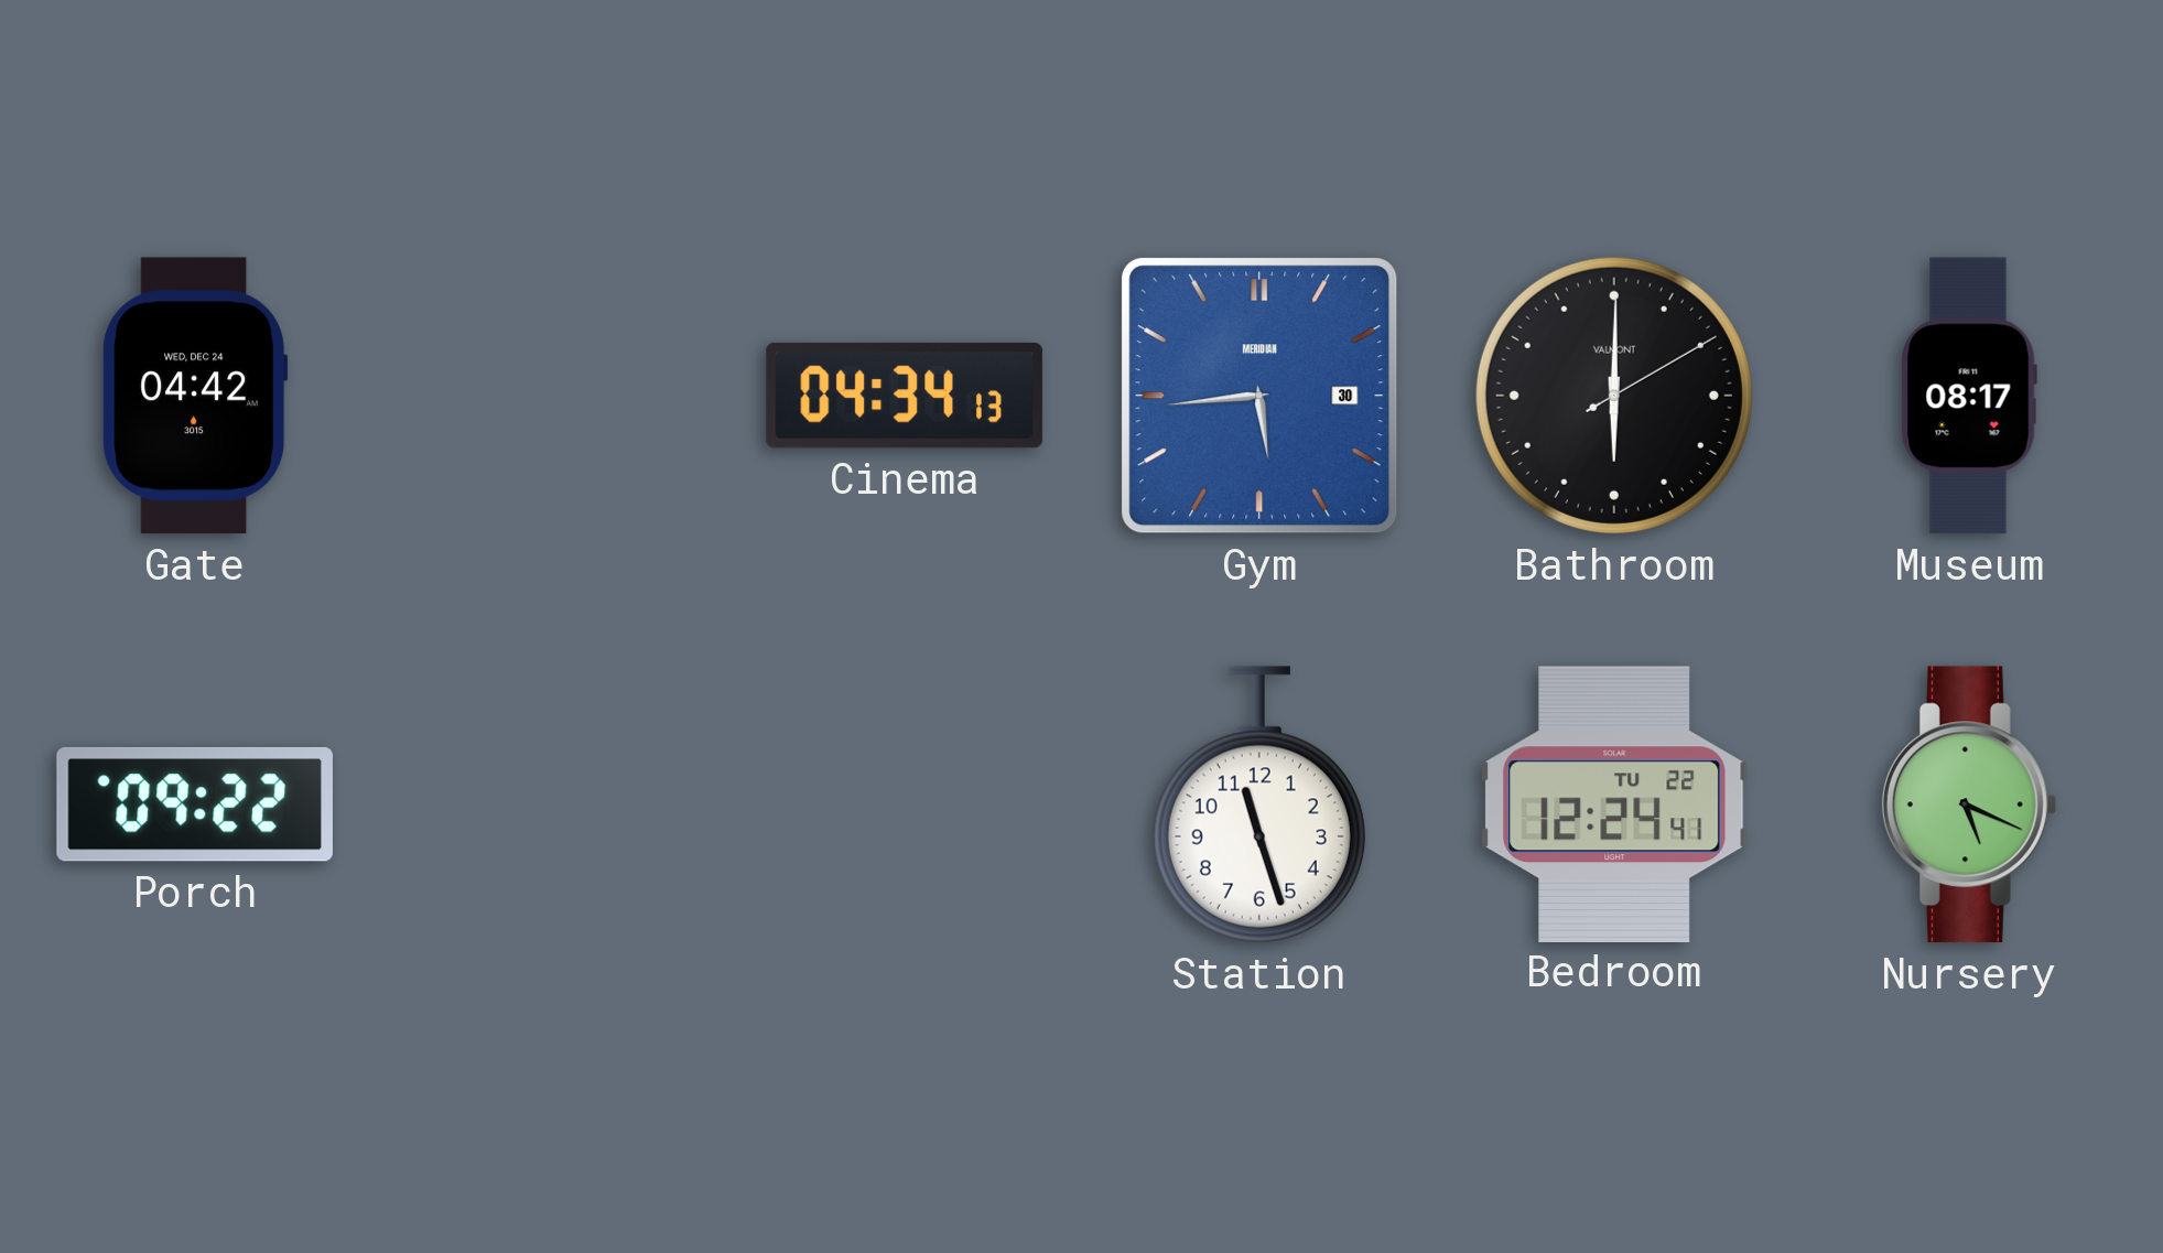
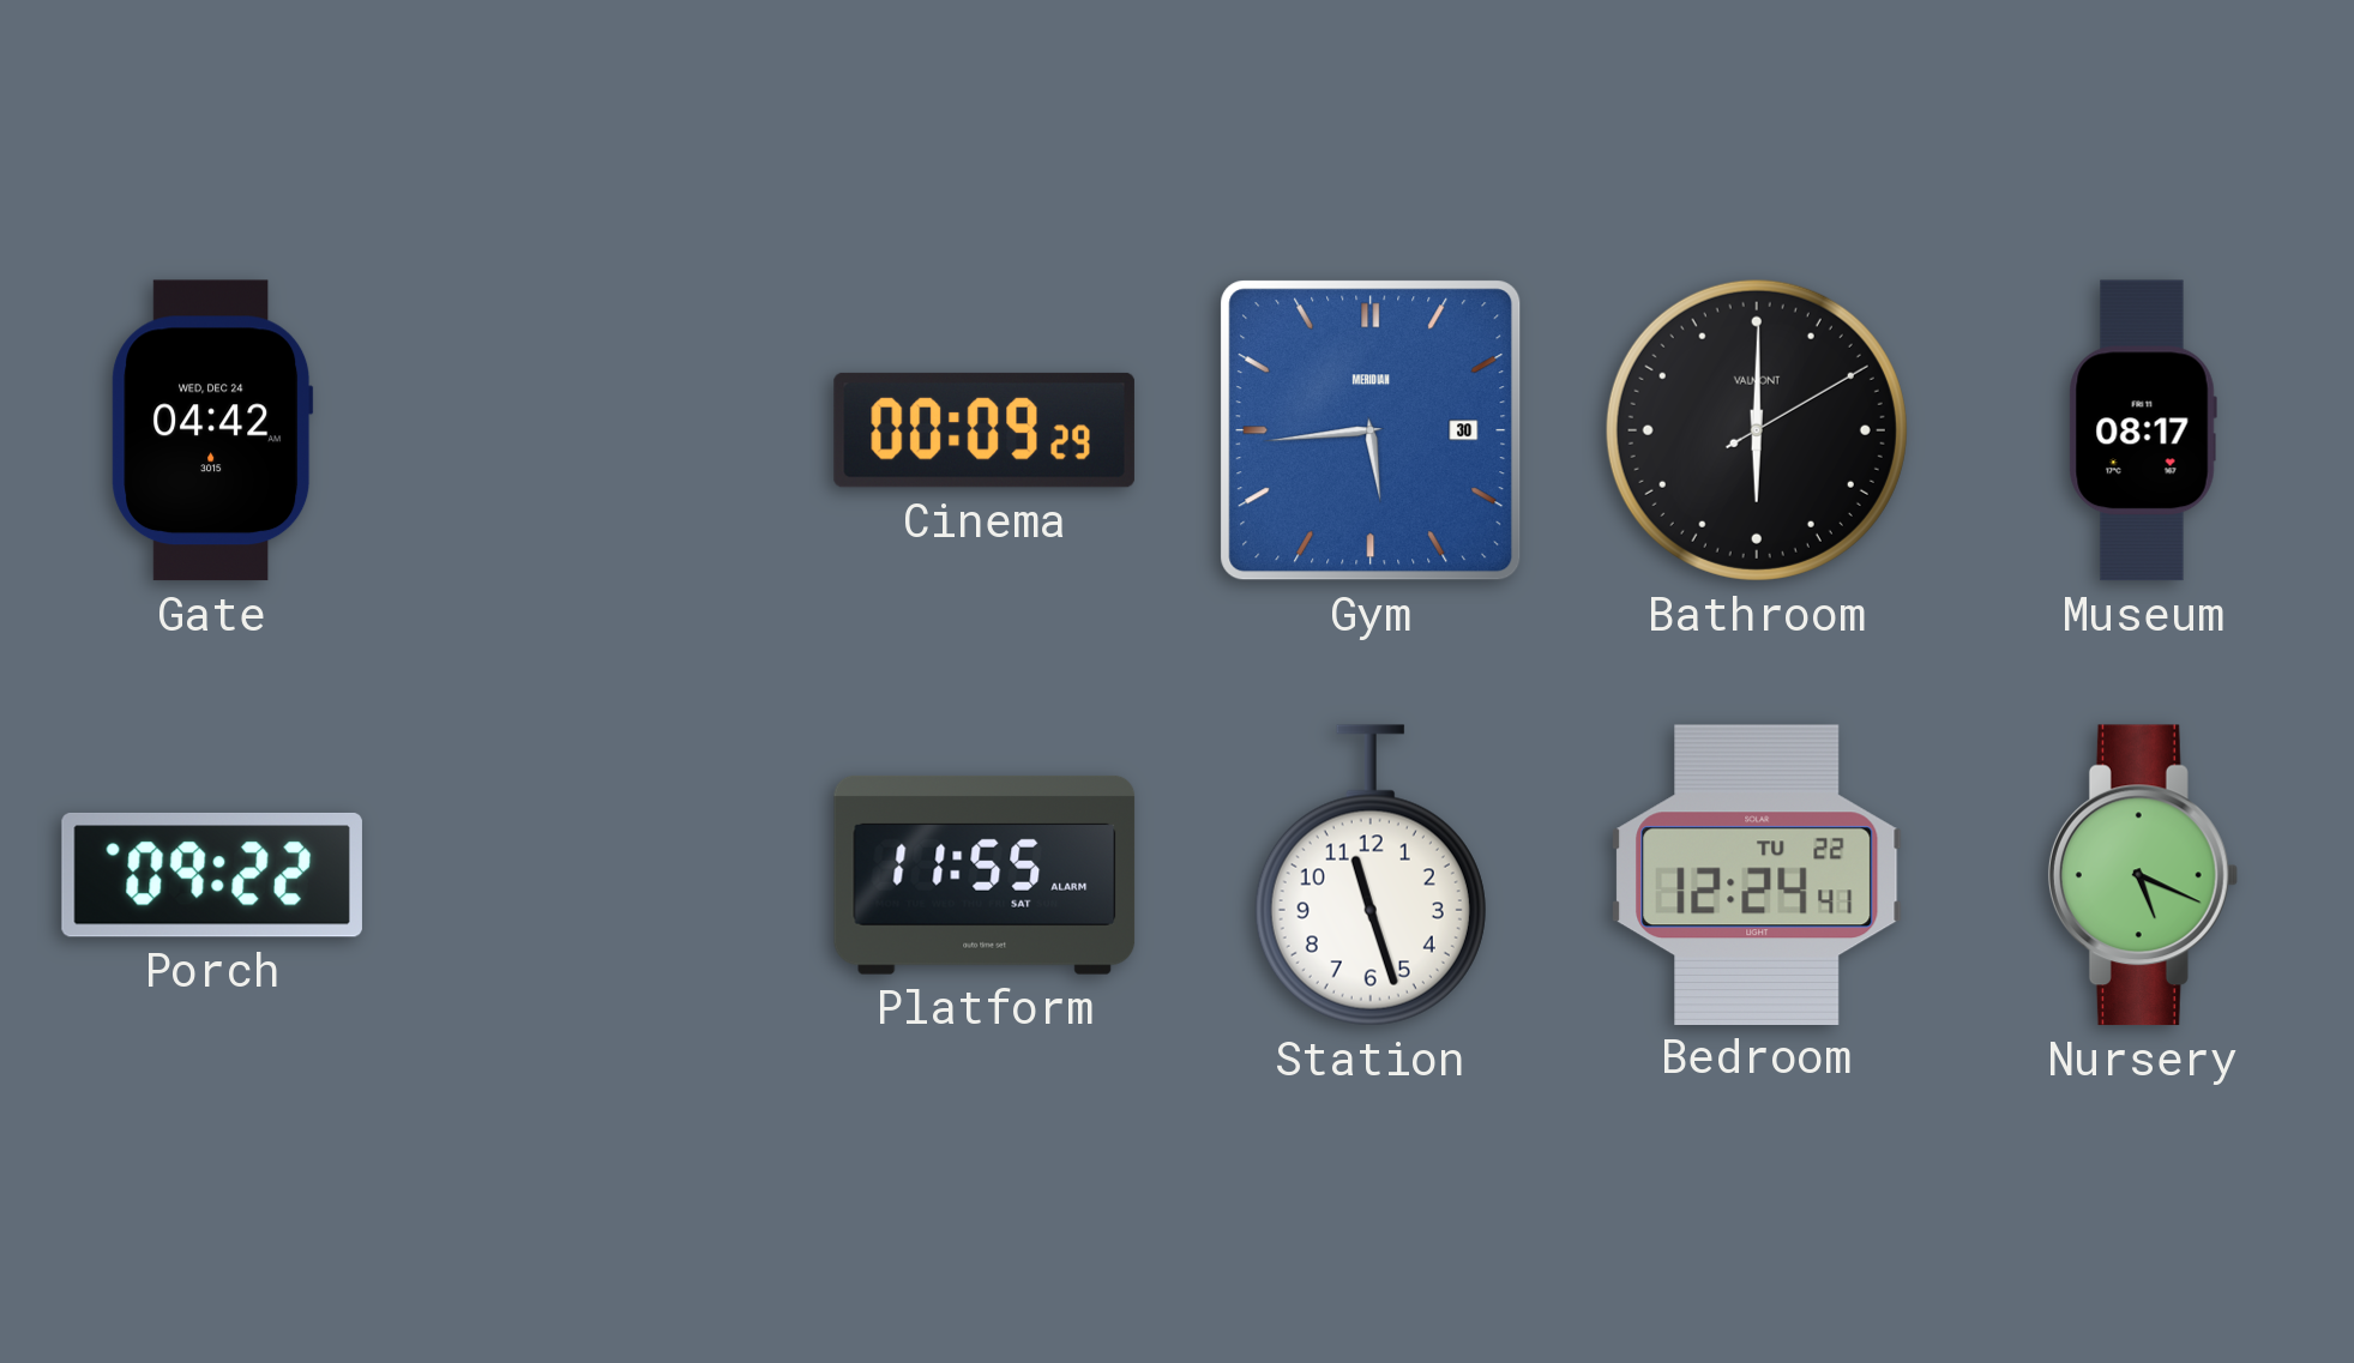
Cinema: 04:34 -> 00:09
Platform: none -> 11:55
